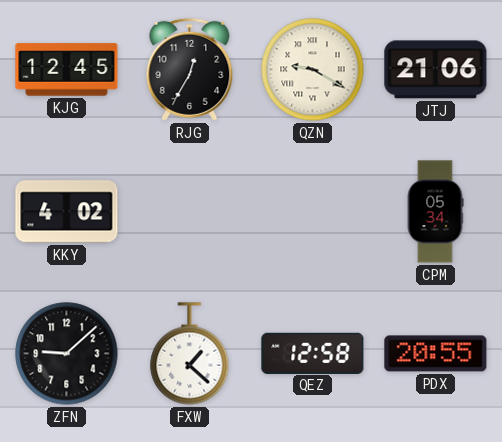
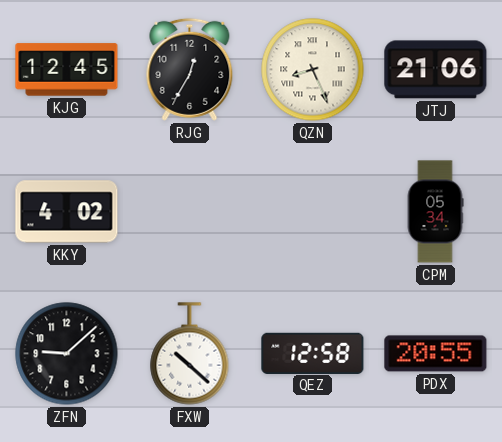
QZN: 9:20 -> 8:26
FXW: 1:22 -> 10:22
